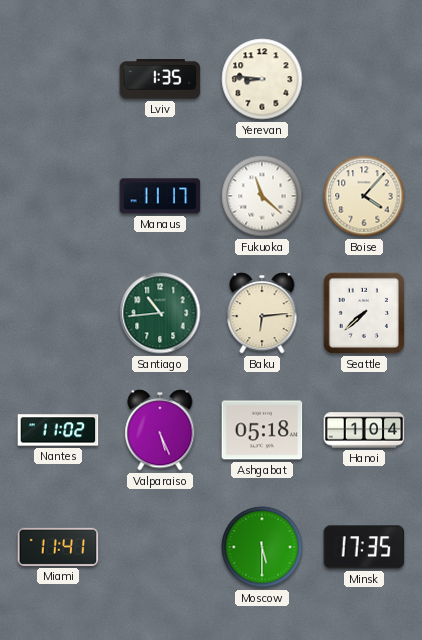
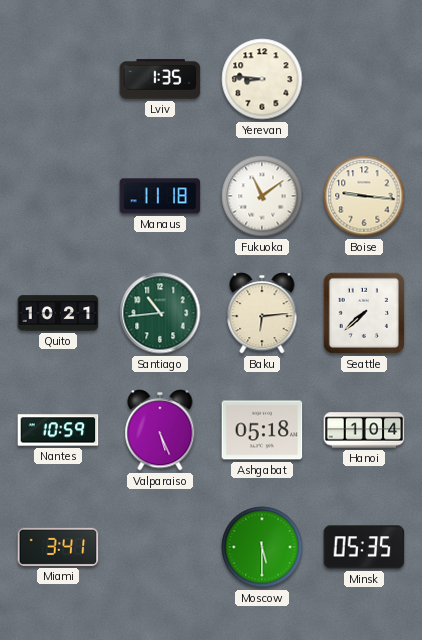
Manaus: 11:17 -> 11:18
Fukuoka: 11:22 -> 11:09
Boise: 4:07 -> 9:16
Quito: none -> 10:21
Nantes: 11:02 -> 10:59
Miami: 11:41 -> 3:41
Minsk: 17:35 -> 05:35
